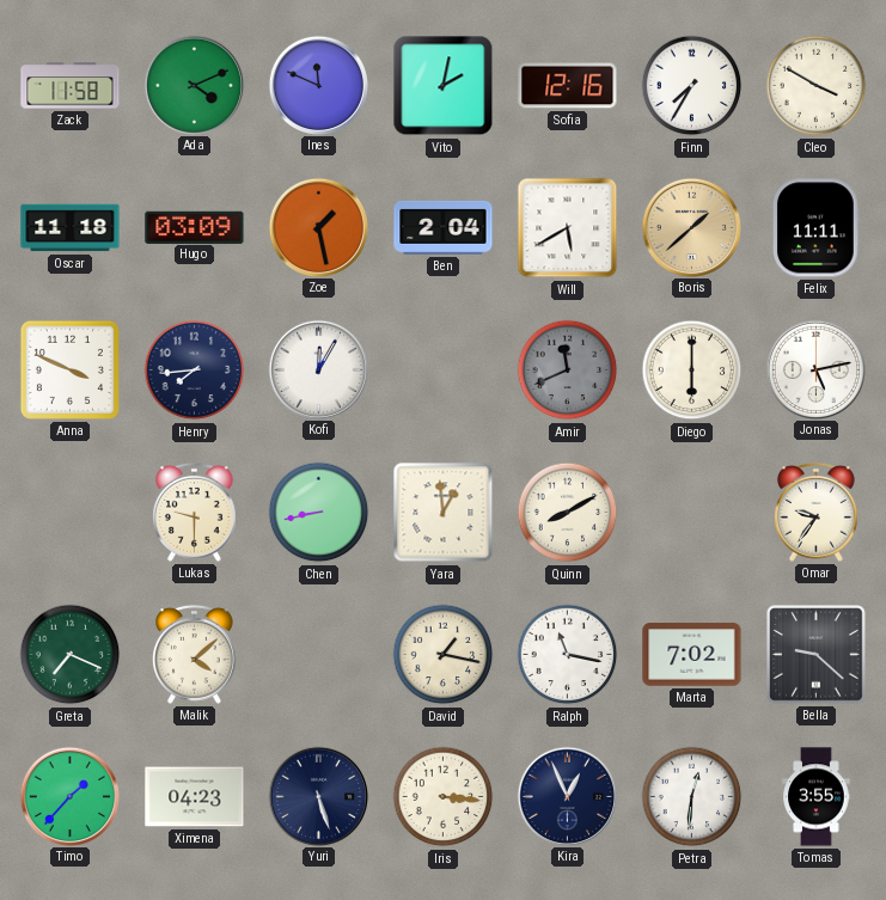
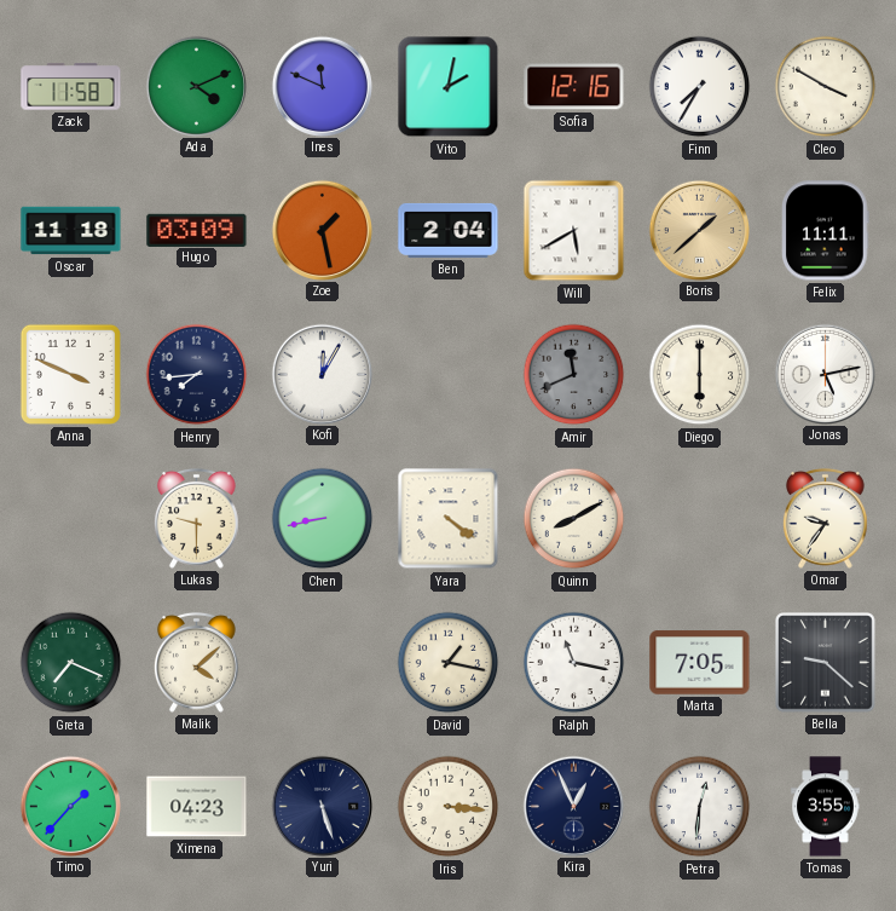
Yara: 12:59 -> 4:21
Marta: 7:02 -> 7:05
